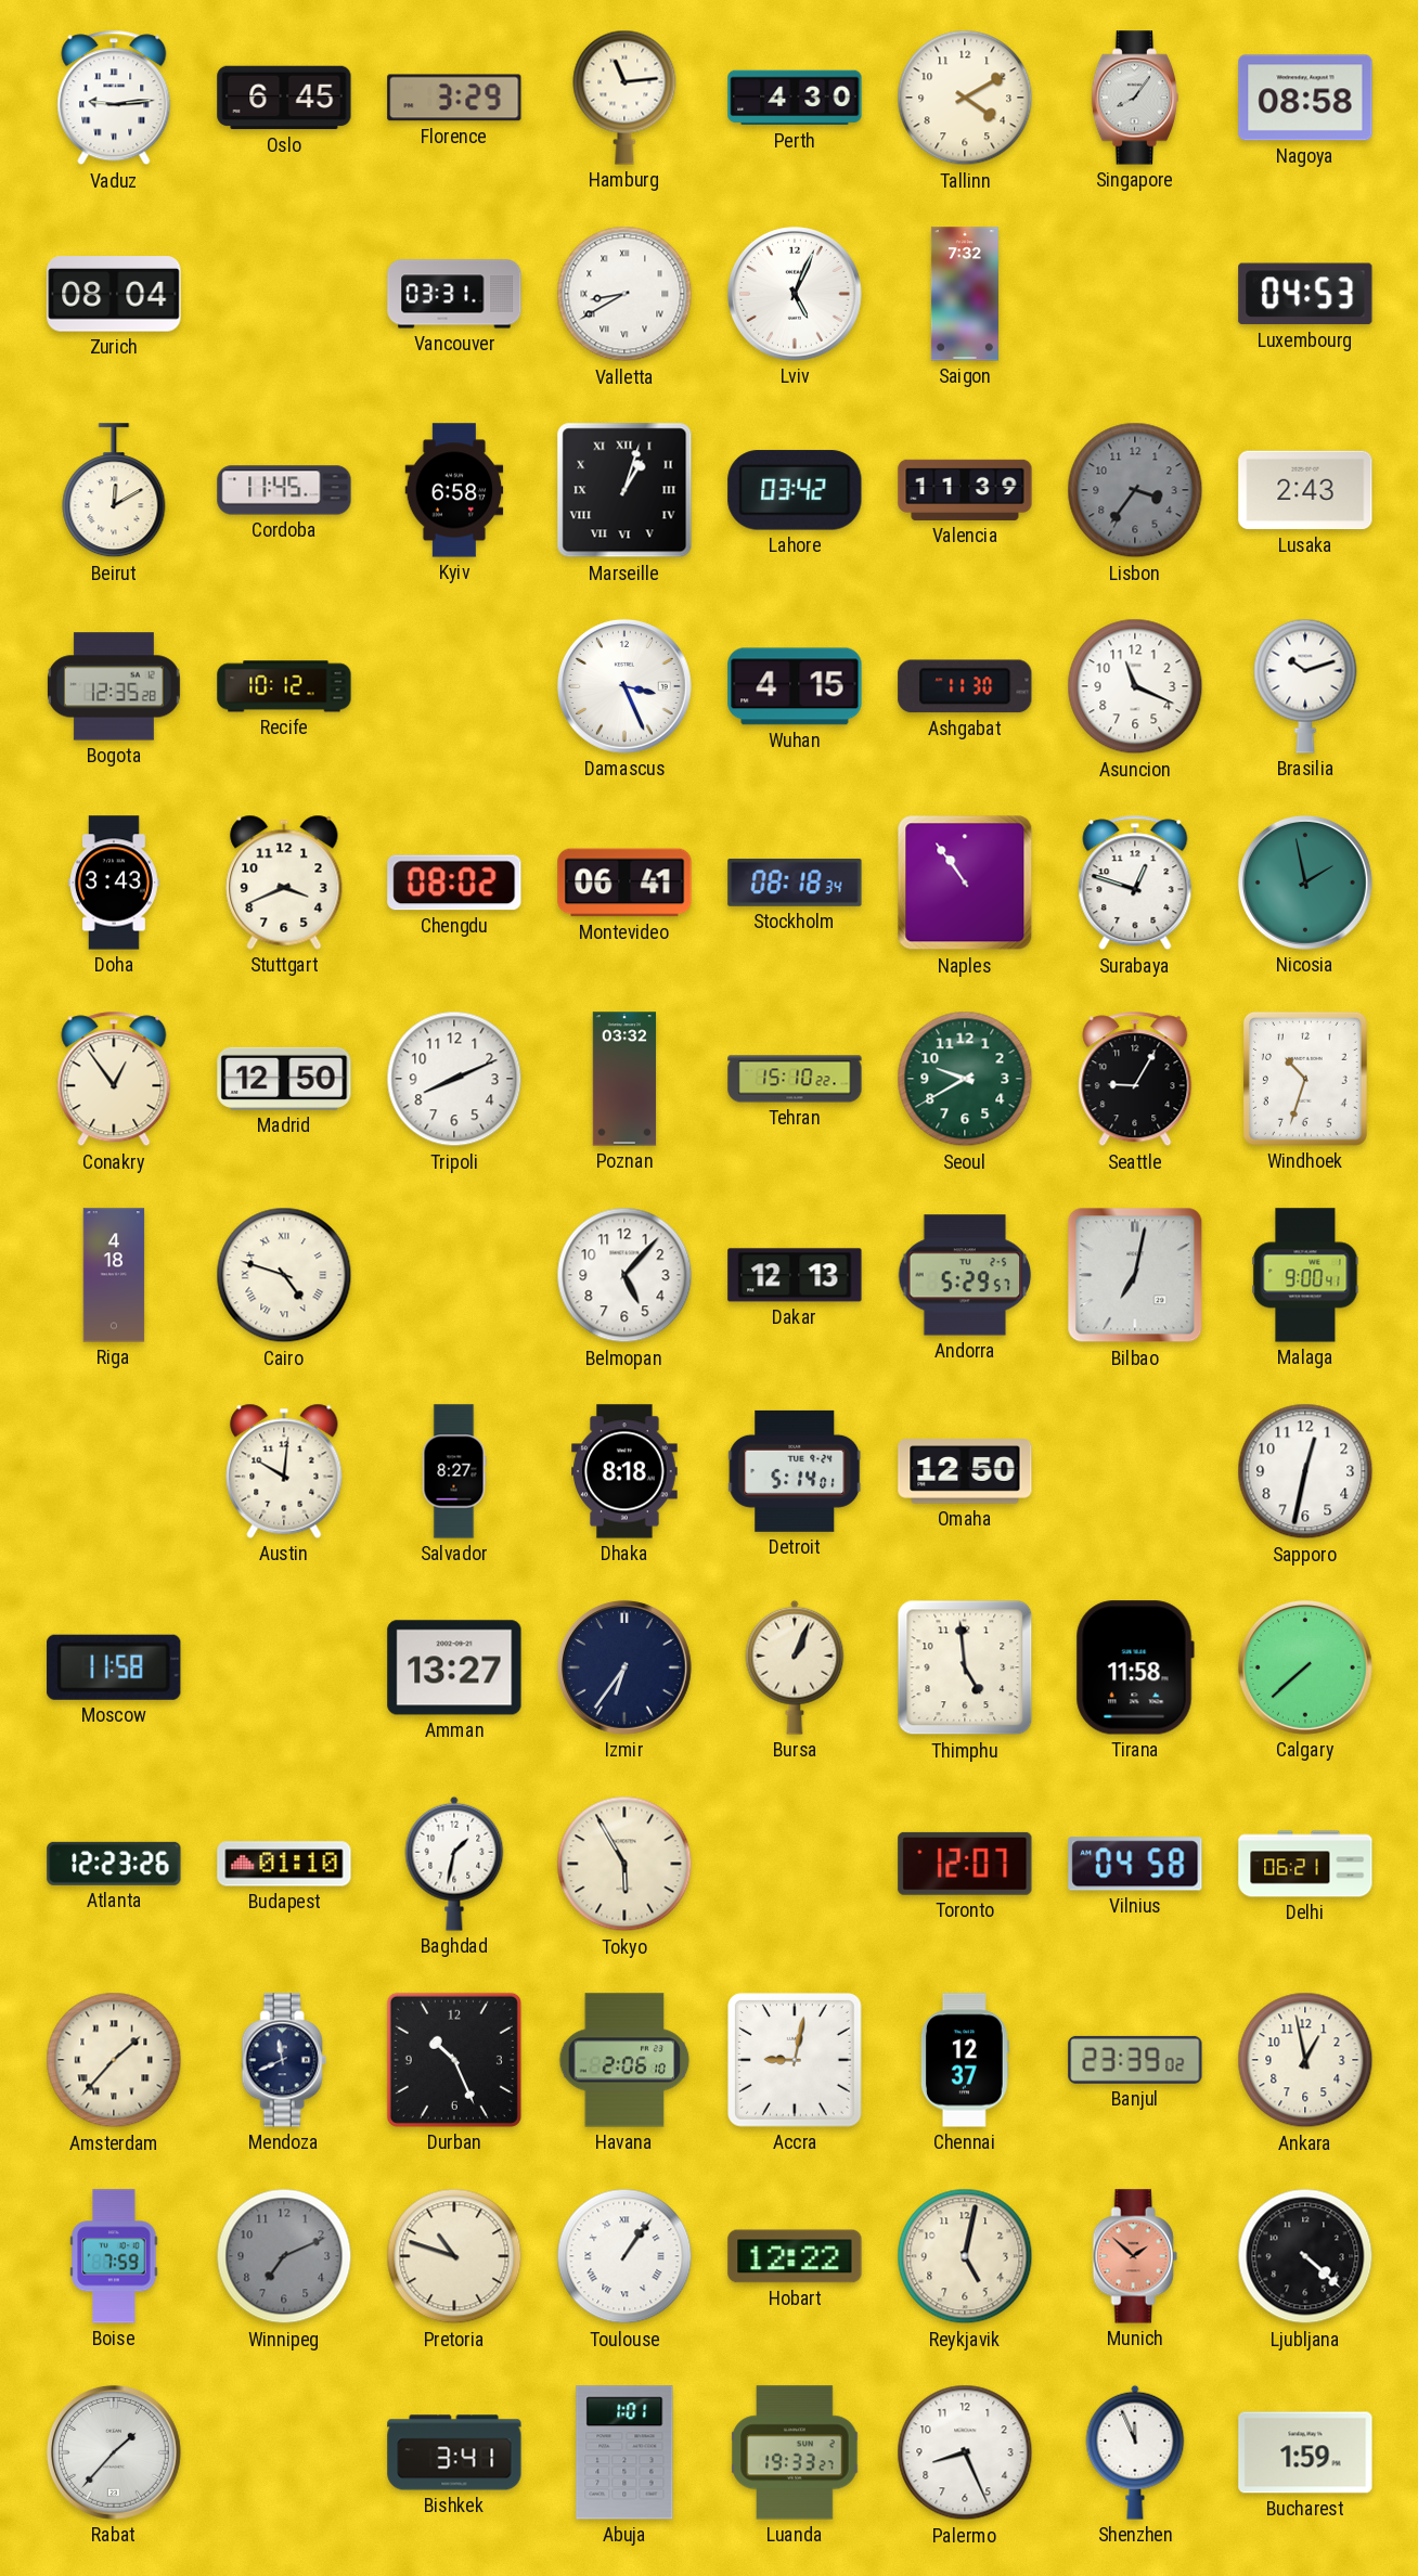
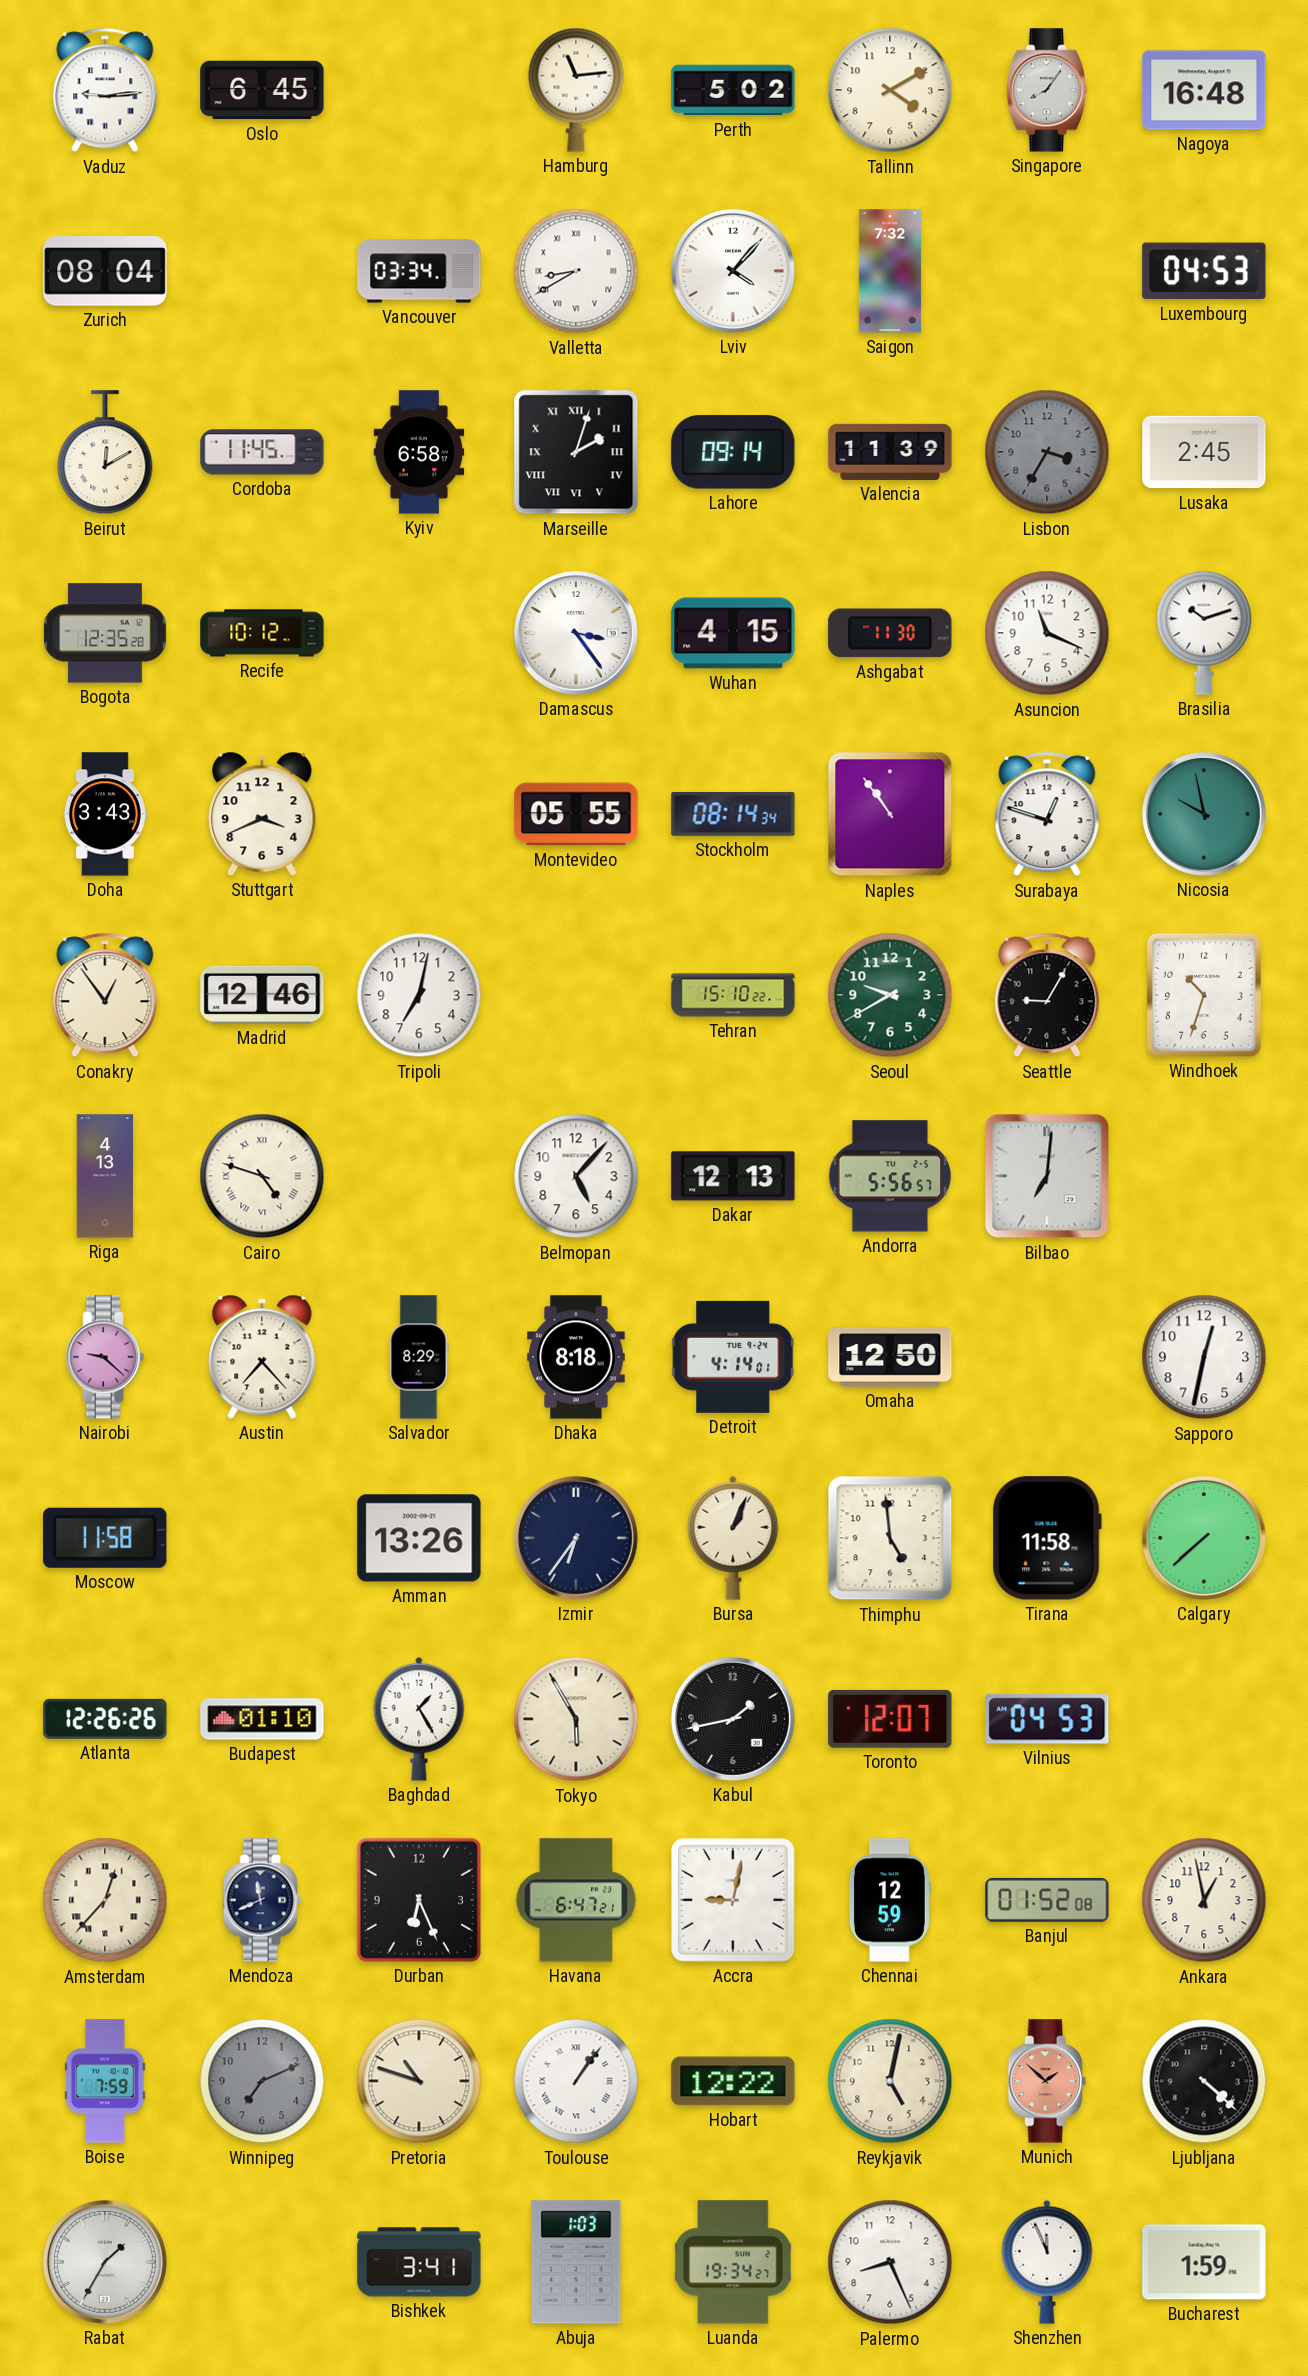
Florence: 3:29 -> none
Perth: 4:30 -> 5:02
Nagoya: 08:58 -> 16:48
Vancouver: 03:31 -> 03:34
Lviv: 5:04 -> 4:07
Marseille: 1:03 -> 2:03
Lahore: 03:42 -> 09:14
Lisbon: 3:36 -> 3:35
Lusaka: 2:43 -> 2:45
Damascus: 3:26 -> 3:24
Chengdu: 08:02 -> none
Montevideo: 06:41 -> 05:55
Stockholm: 08:18 -> 08:14
Nicosia: 1:58 -> 9:58
Madrid: 12:50 -> 12:46
Tripoli: 8:11 -> 7:02
Poznan: 03:32 -> none
Riga: 4:18 -> 4:13
Andorra: 5:29 -> 5:56
Bilbao: 7:02 -> 7:01
Malaga: 9:00 -> none
Nairobi: none -> 9:22
Austin: 10:01 -> 7:23
Salvador: 8:27 -> 8:29
Detroit: 5:14 -> 4:14
Amman: 13:27 -> 13:26
Atlanta: 12:23 -> 12:26
Baghdad: 1:32 -> 1:25
Kabul: none -> 1:43
Vilnius: 04:58 -> 04:53
Delhi: 06:21 -> none
Amsterdam: 1:37 -> 12:37
Durban: 10:26 -> 6:26
Havana: 2:06 -> 6:47
Chennai: 12:37 -> 12:59
Banjul: 23:39 -> 01:52
Rabat: 1:37 -> 1:35
Abuja: 1:01 -> 1:03
Luanda: 19:33 -> 19:34
